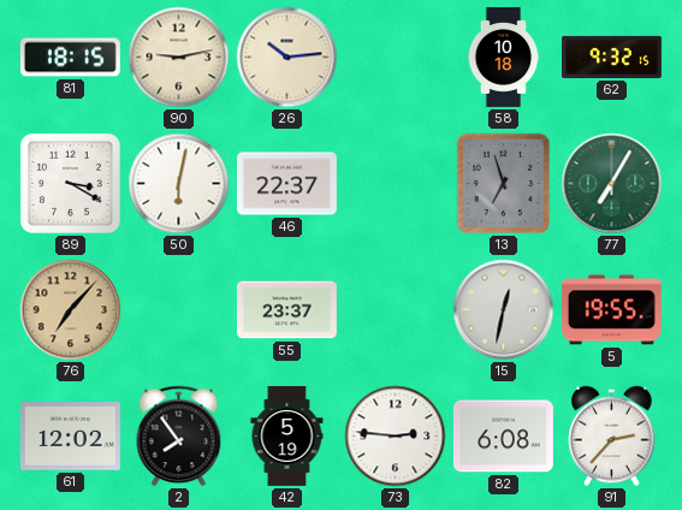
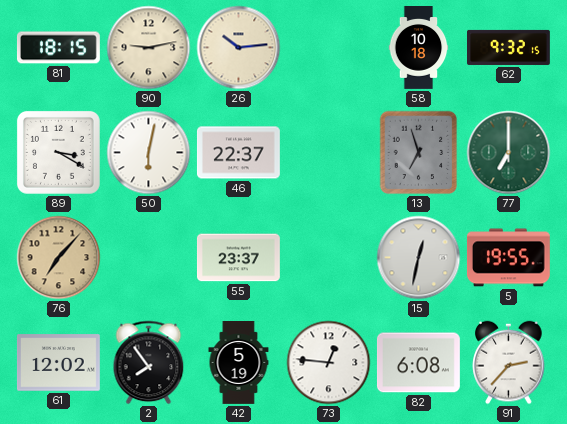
77: 7:05 -> 7:00
73: 2:46 -> 12:46
